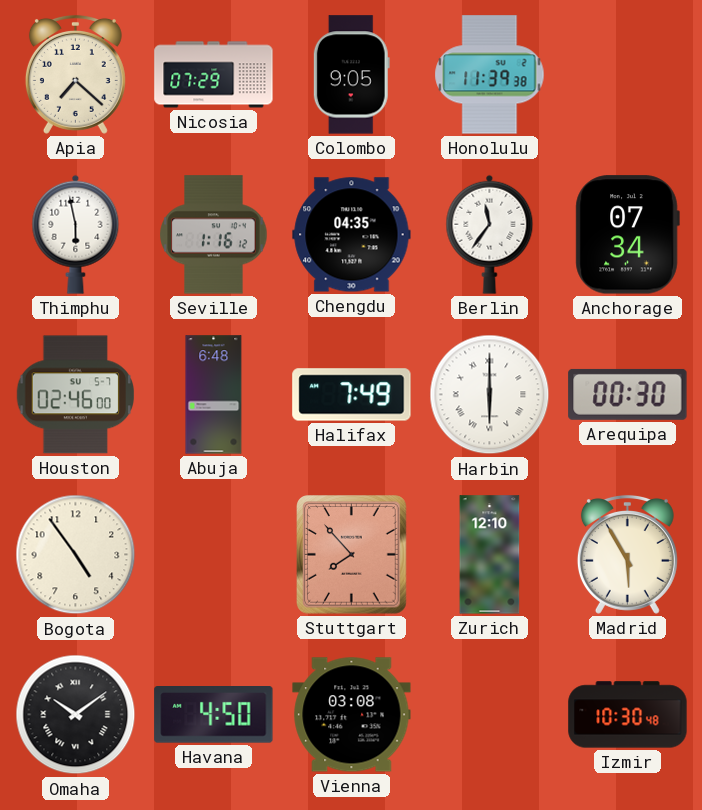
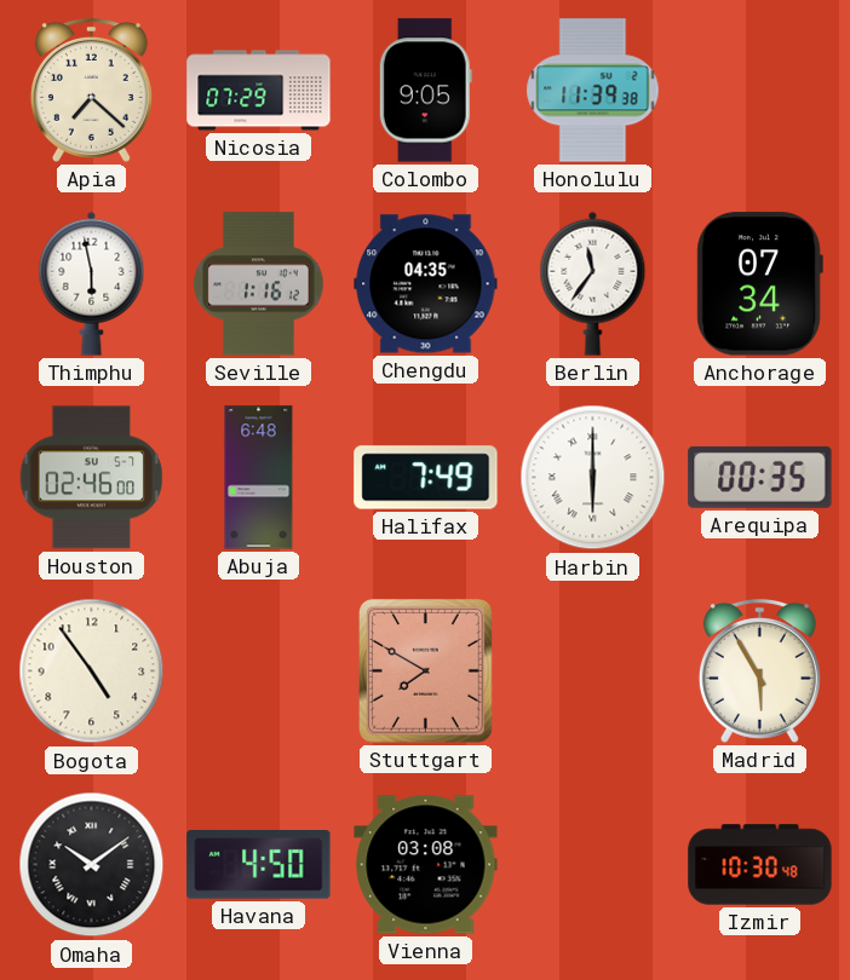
Arequipa: 00:30 -> 00:35
Stuttgart: 7:53 -> 7:50
Zurich: 12:10 -> none
